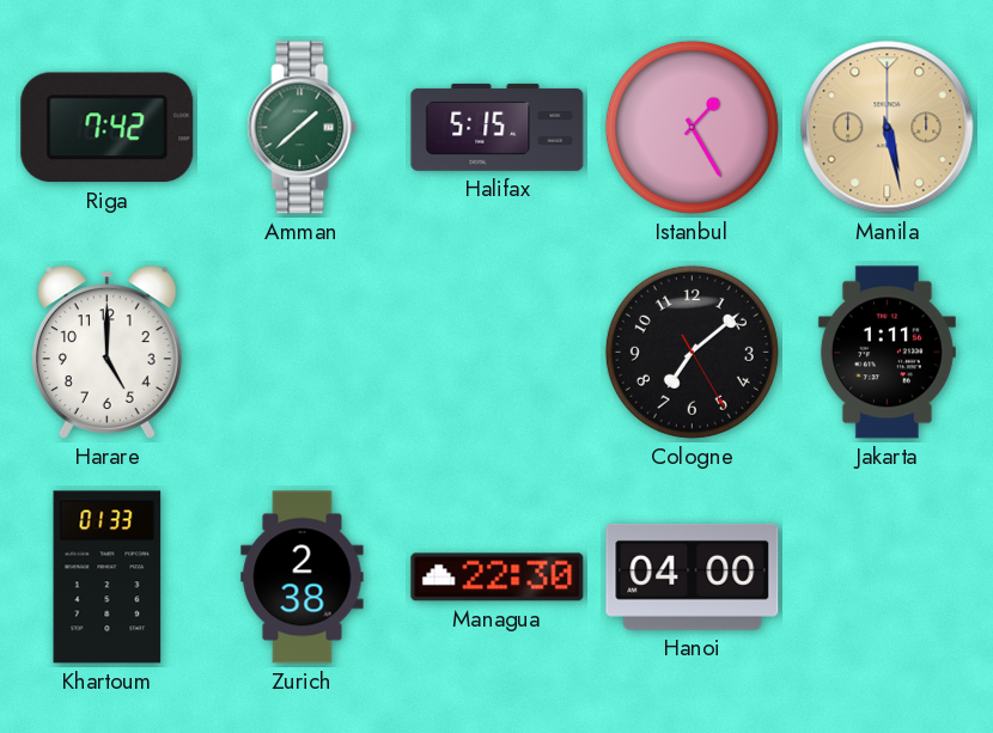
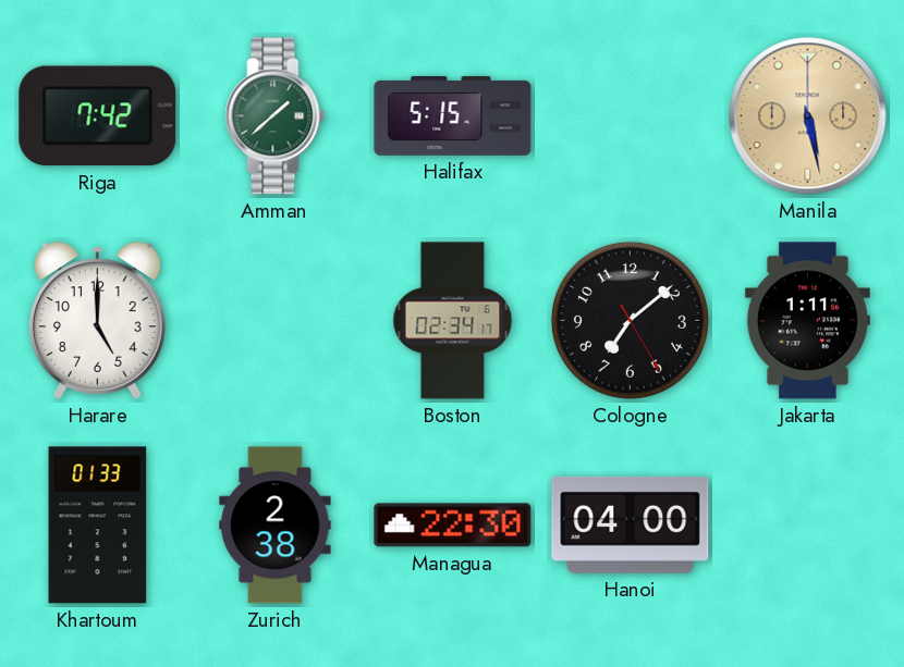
Istanbul: 1:25 -> none
Boston: none -> 02:34
